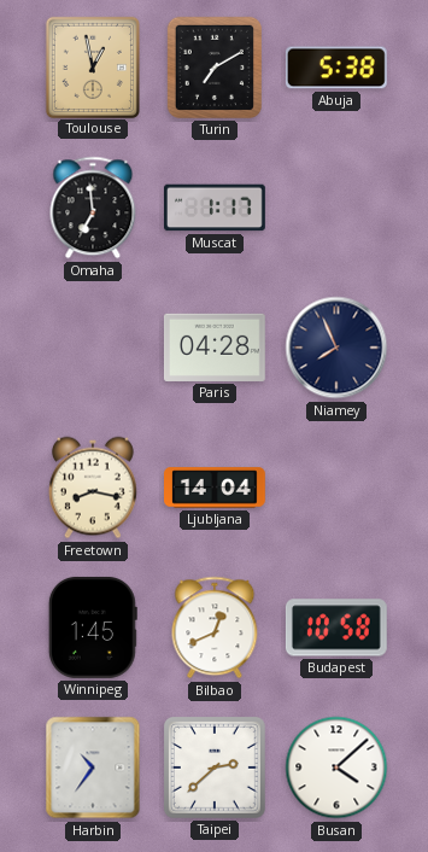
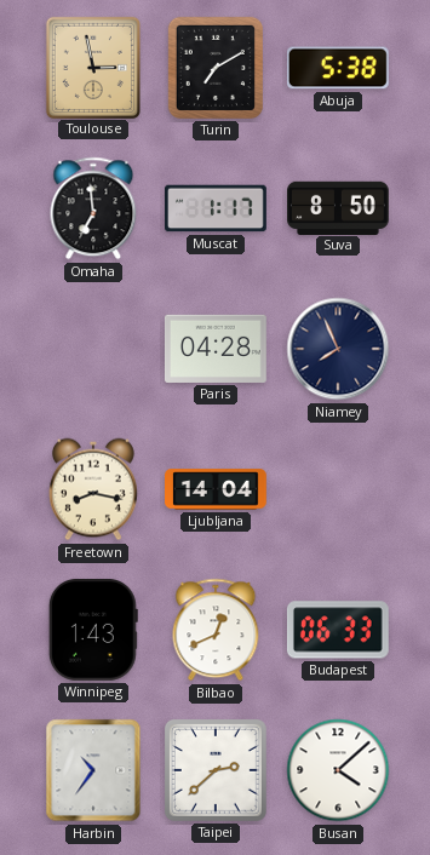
Toulouse: 12:58 -> 2:58
Suva: none -> 8:50
Winnipeg: 1:45 -> 1:43
Budapest: 10:58 -> 06:33
